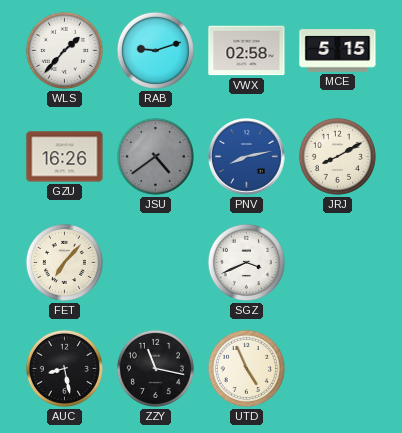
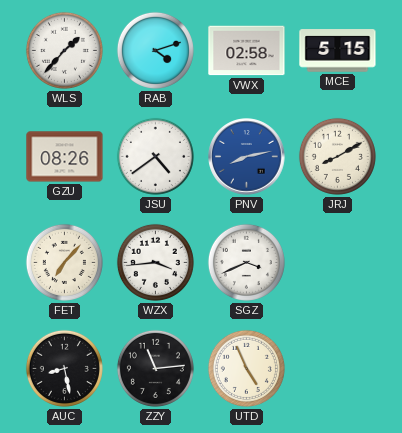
RAB: 9:12 -> 4:12
GZU: 16:26 -> 08:26
JSU dial: grey -> white
WZX: none -> 3:44
ZZY: 11:17 -> 11:14
